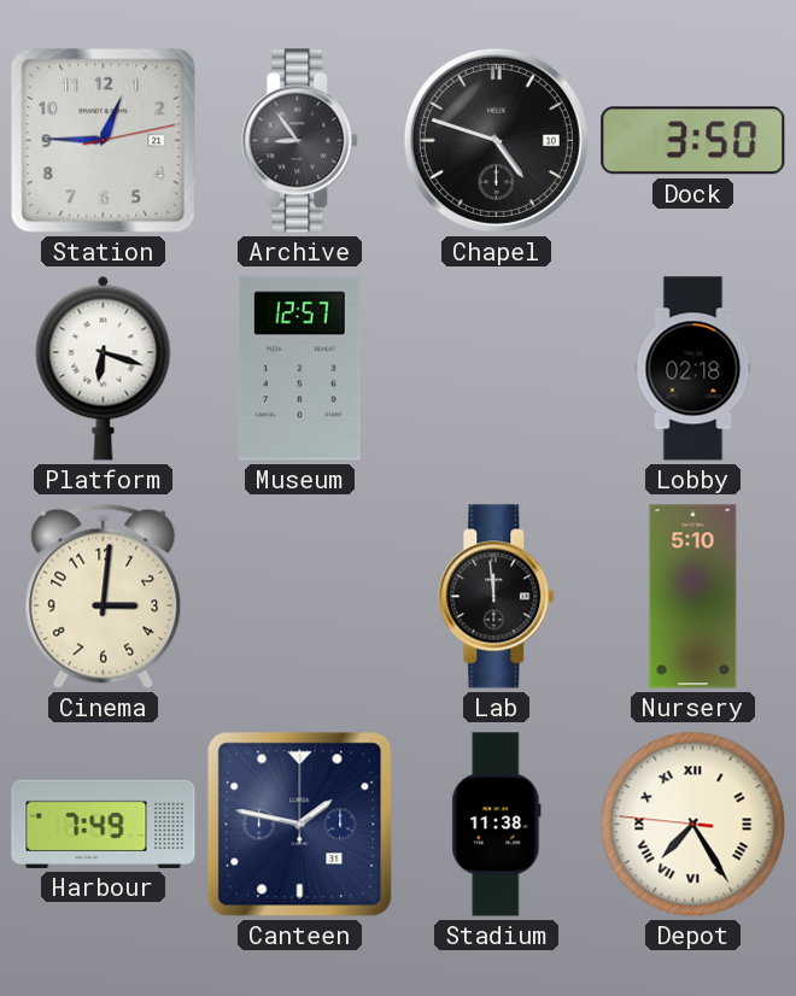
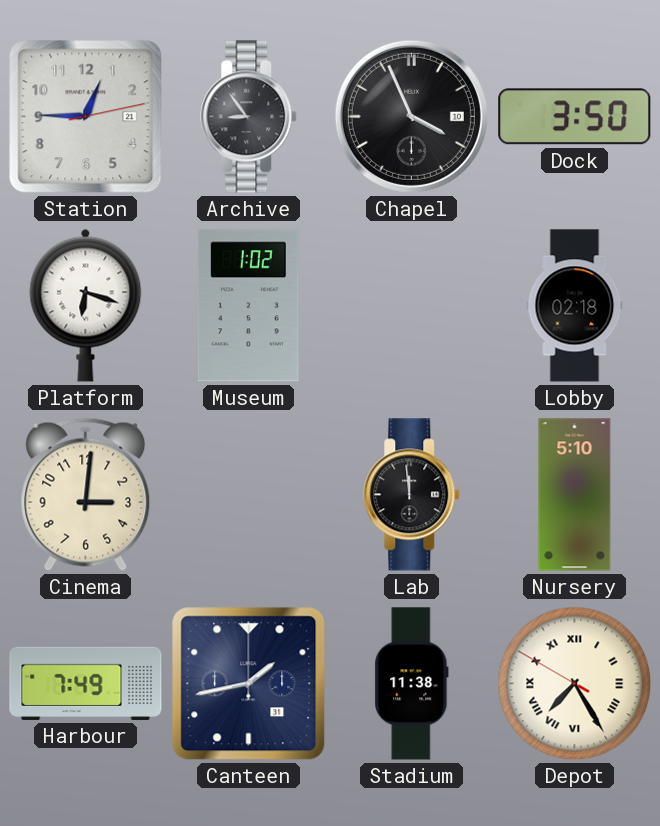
Chapel: 4:48 -> 3:56
Museum: 12:57 -> 1:02
Canteen: 1:47 -> 1:43
Depot: 7:24:46 -> 7:24:50
